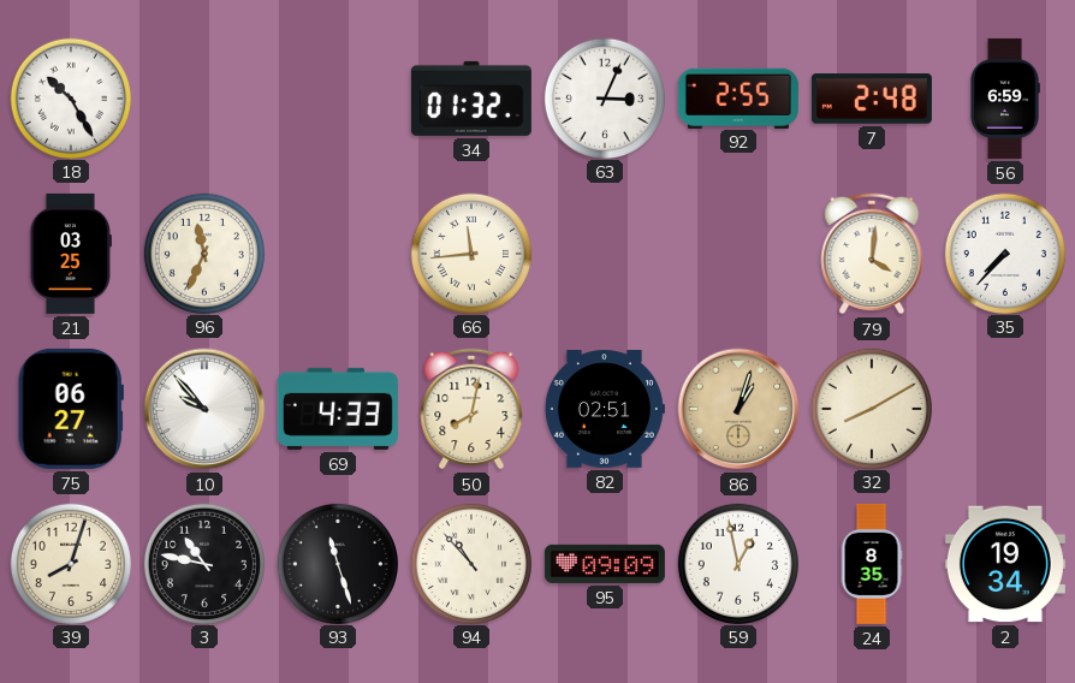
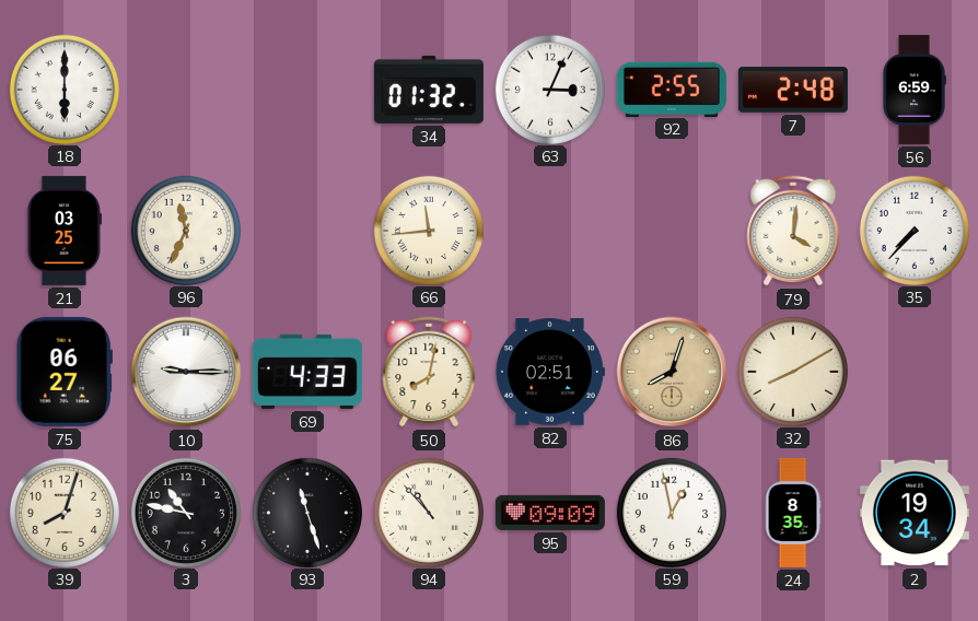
18: 10:25 -> 6:00
10: 9:53 -> 9:15
86: 1:03 -> 8:03
